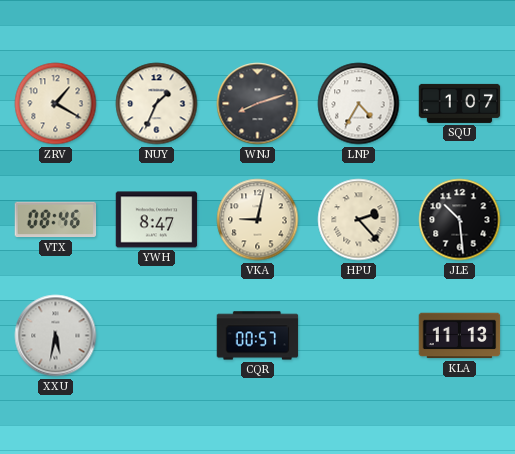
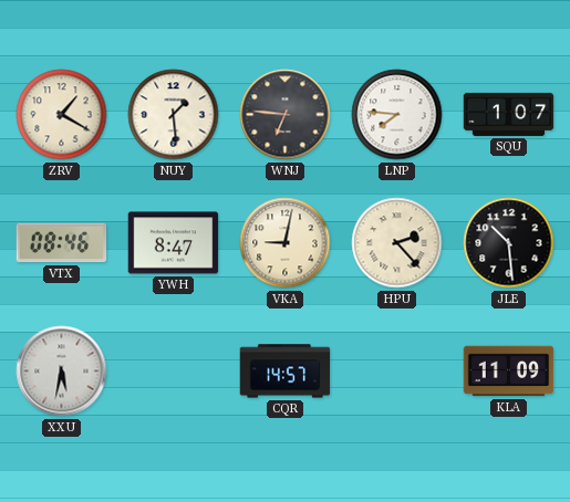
NUY: 1:34 -> 1:29
WNJ: 8:12 -> 6:46
LNP: 4:35 -> 7:46
CQR: 00:57 -> 14:57
KLA: 11:13 -> 11:09
